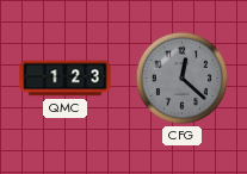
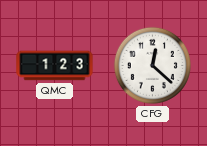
CFG dial: grey -> white
